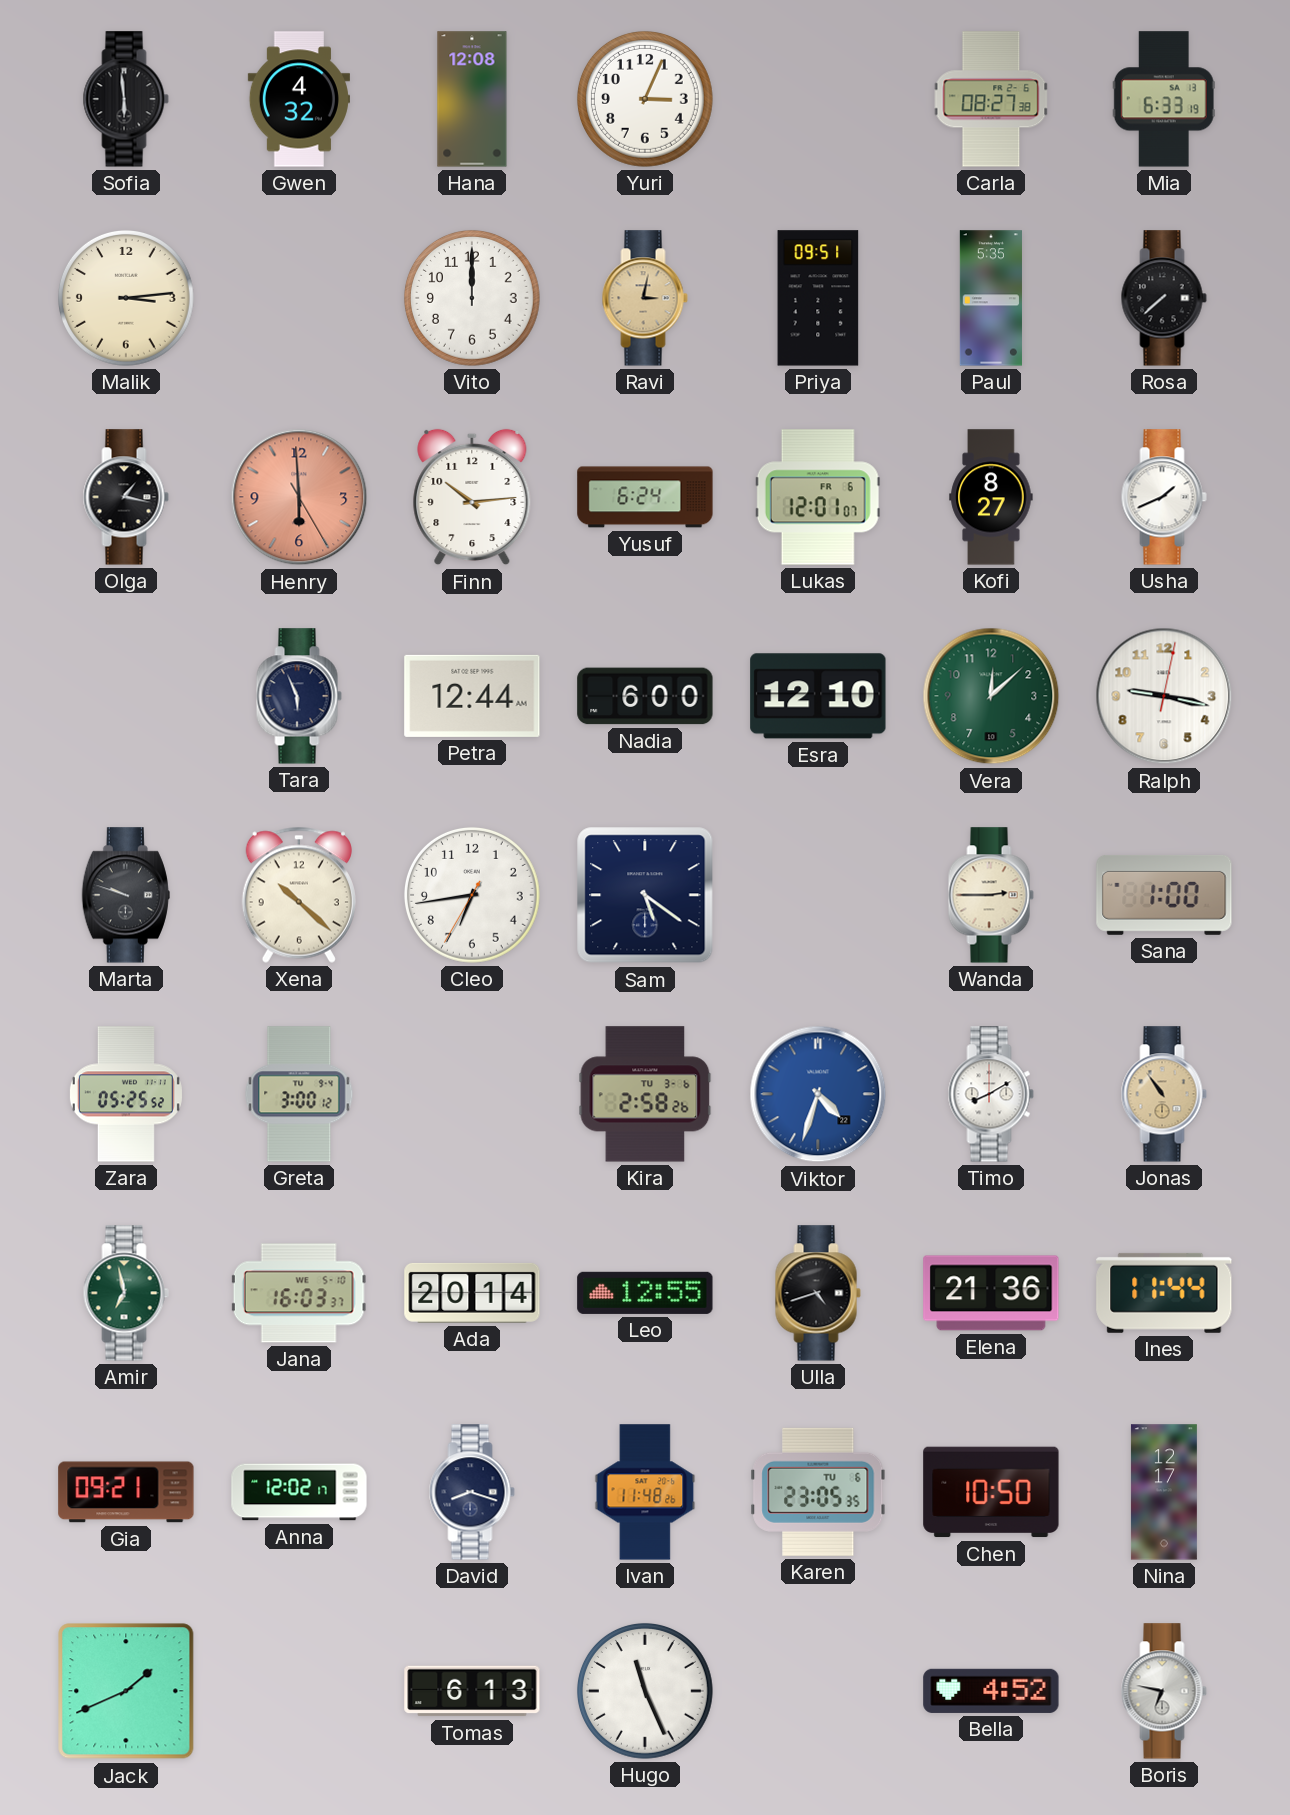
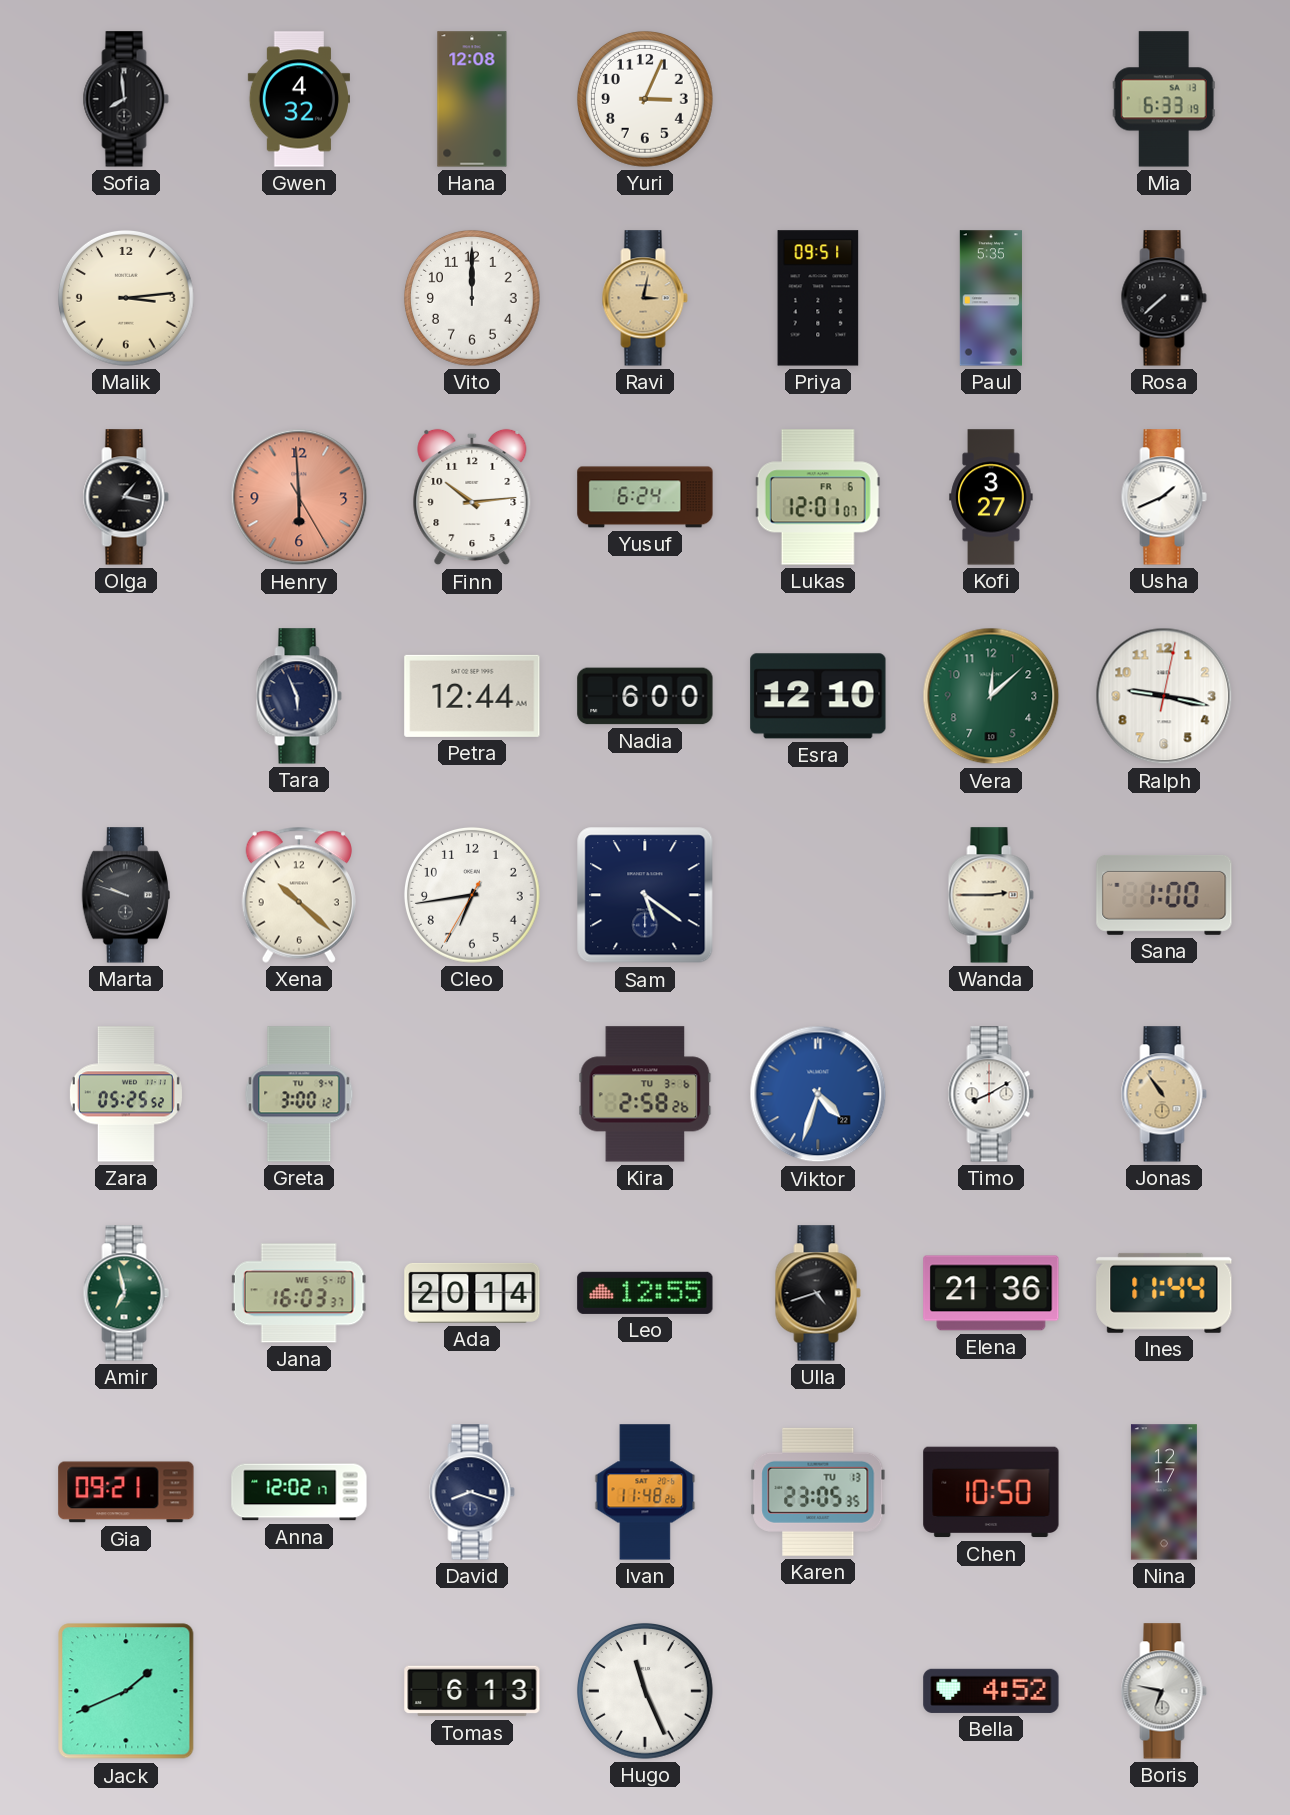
Sofia: 5:59 -> 7:59
Carla: 08:27 -> none
Kofi: 8:27 -> 3:27
Karen date: TU 6 -> TU 13
